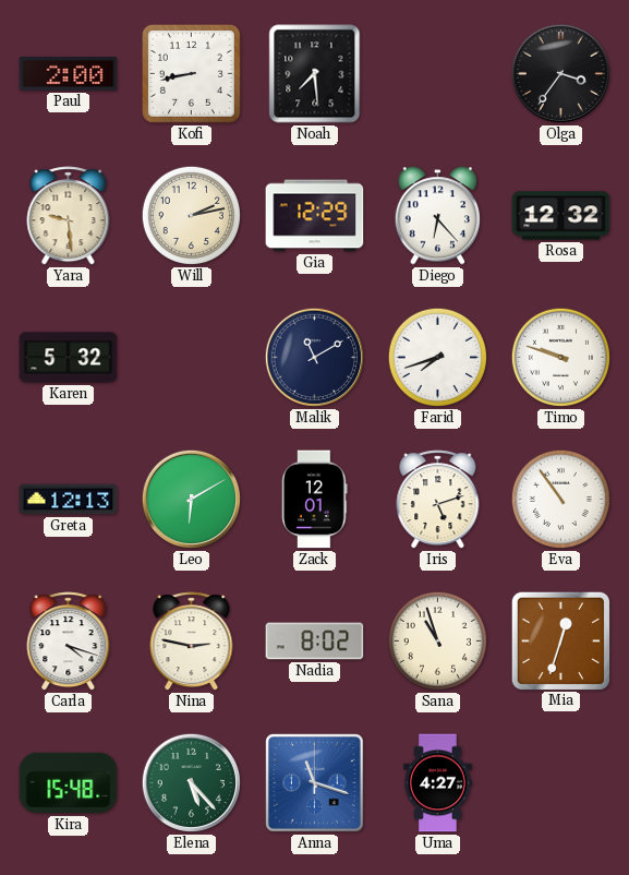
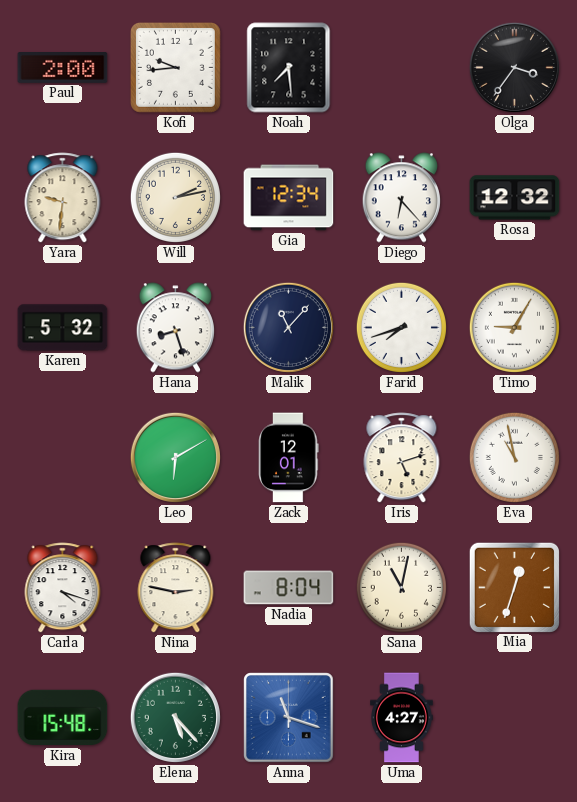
Kofi: 8:43 -> 9:44
Yara: 9:29 -> 9:31
Gia: 12:29 -> 12:34
Hana: none -> 8:27
Malik: 11:10 -> 11:07
Timo: 9:48 -> 9:05
Greta: 12:13 -> none
Eva: 10:54 -> 10:58
Nadia: 8:02 -> 8:04
Sana: 10:57 -> 11:02
